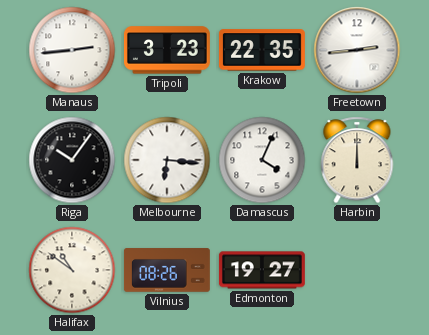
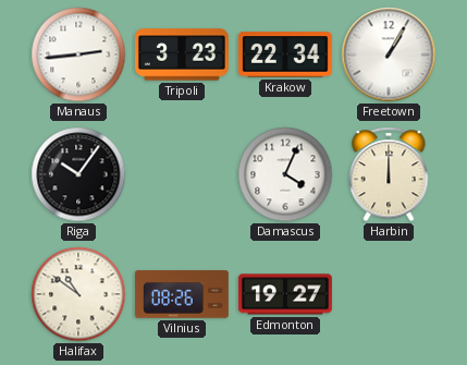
Krakow: 22:35 -> 22:34
Freetown: 2:44 -> 1:05
Melbourne: 6:16 -> none
